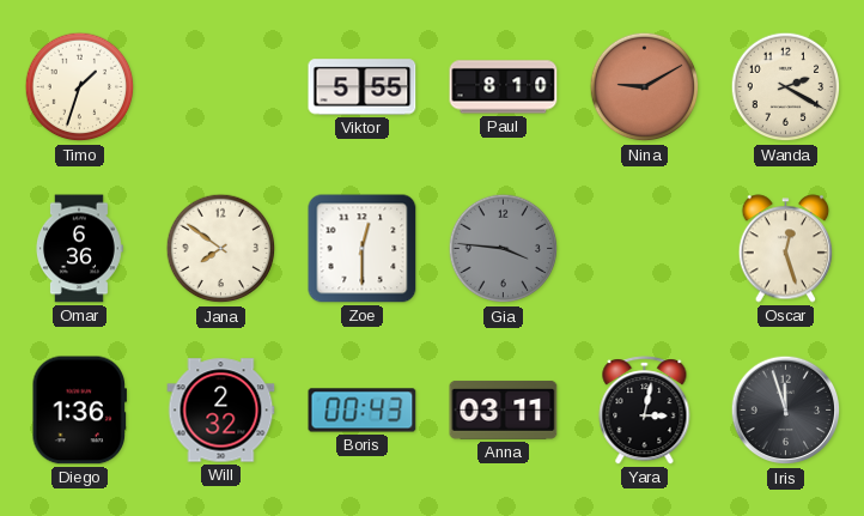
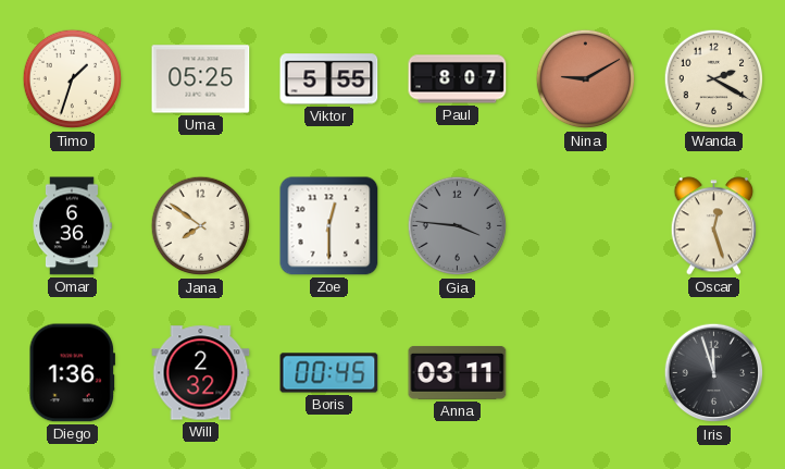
Uma: none -> 05:25
Paul: 8:10 -> 8:07
Boris: 00:43 -> 00:45
Yara: 3:02 -> none
